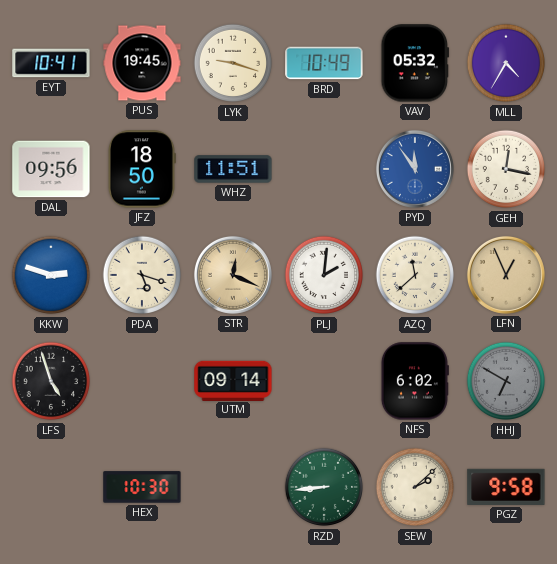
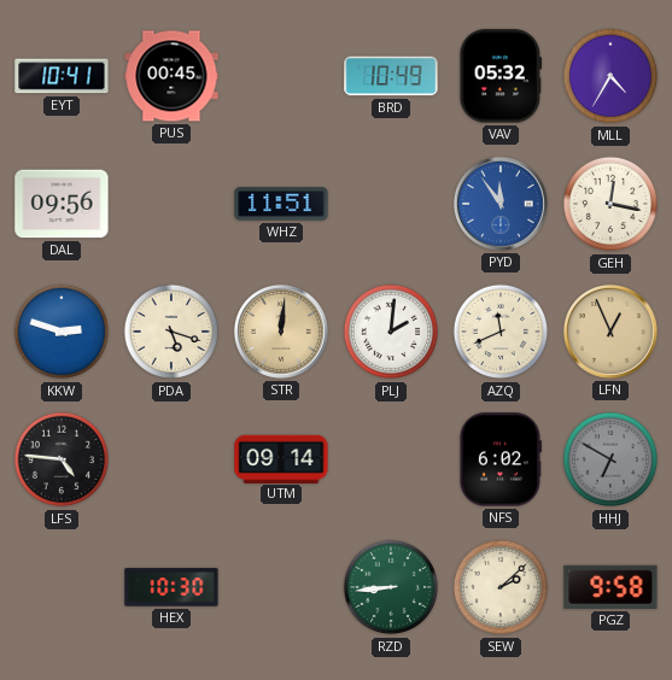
PUS: 19:45 -> 00:45
LYK: 9:18 -> none
JFZ: 18:50 -> none
STR: 12:19 -> 12:01
AZQ: 11:38 -> 11:41
LFS: 4:57 -> 4:46
